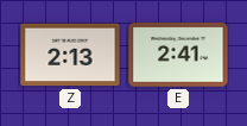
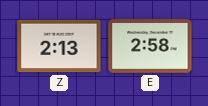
E: 2:41 -> 2:58
